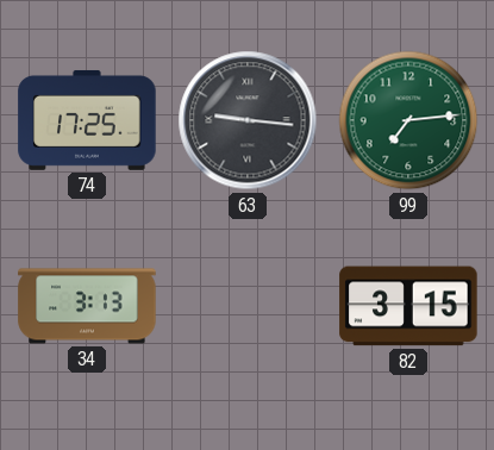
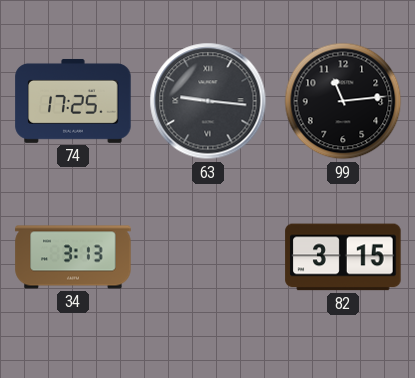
99: 7:14 -> 11:14
99 dial: green -> black
